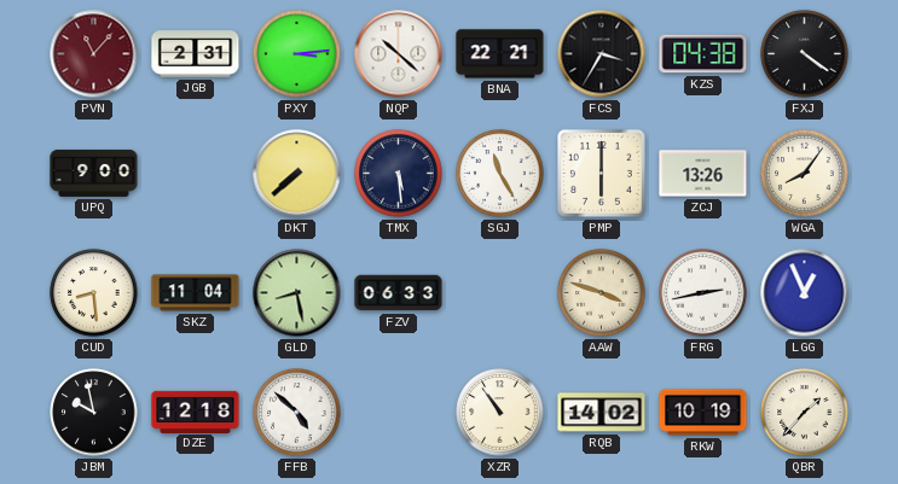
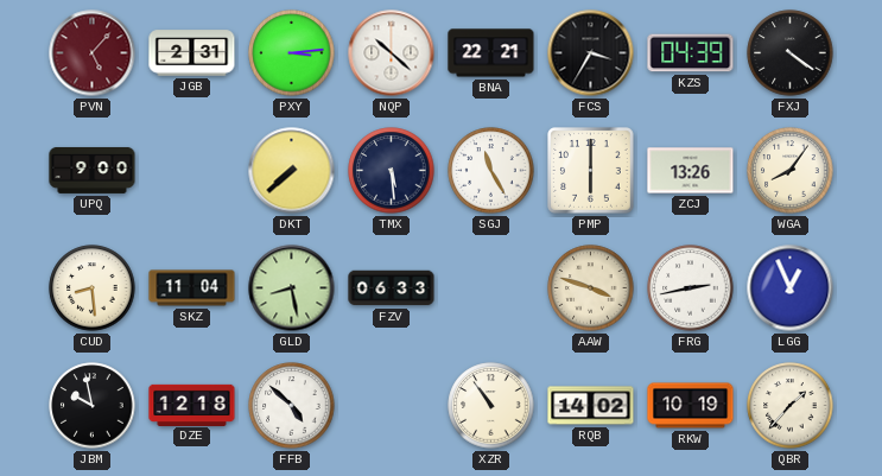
PVN: 11:07 -> 5:07
KZS: 04:38 -> 04:39
